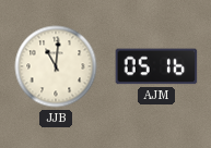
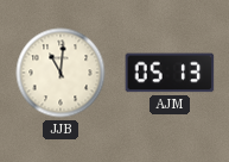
AJM: 05:16 -> 05:13
